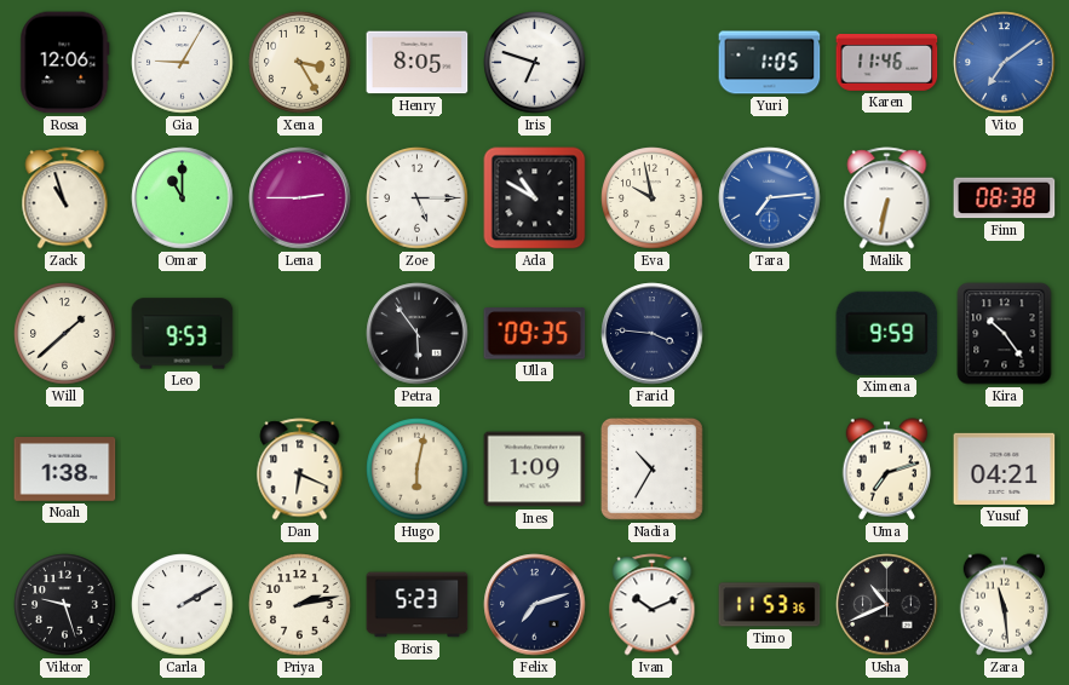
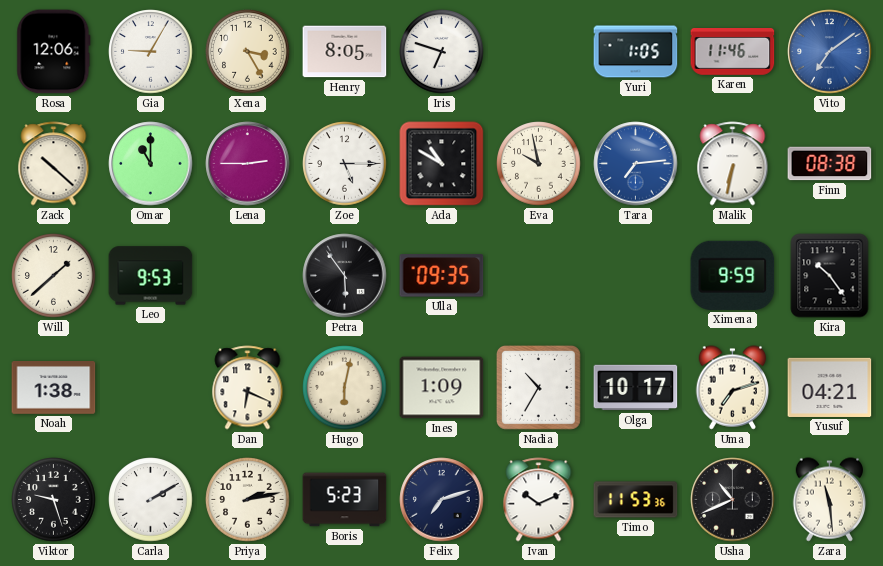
Zack: 10:57 -> 10:22
Farid: 3:46 -> none
Olga: none -> 10:17
